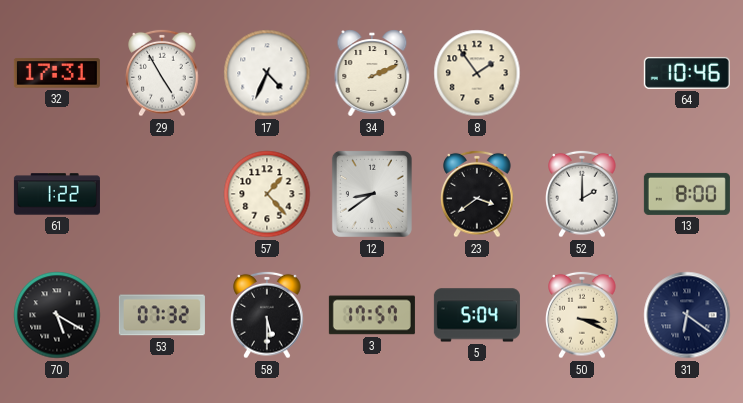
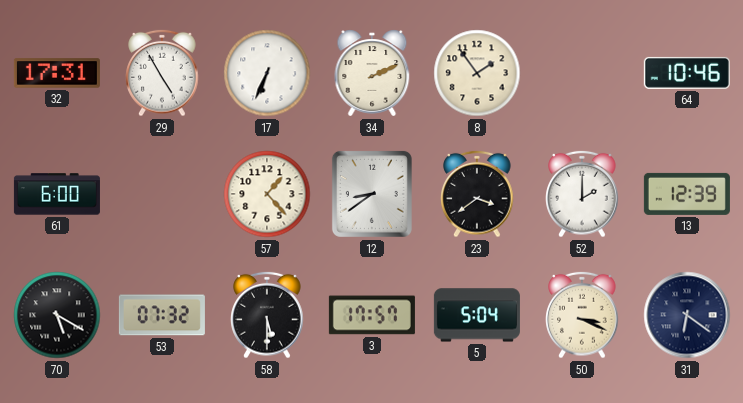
17: 4:34 -> 6:34
61: 1:22 -> 6:00
13: 8:00 -> 12:39
